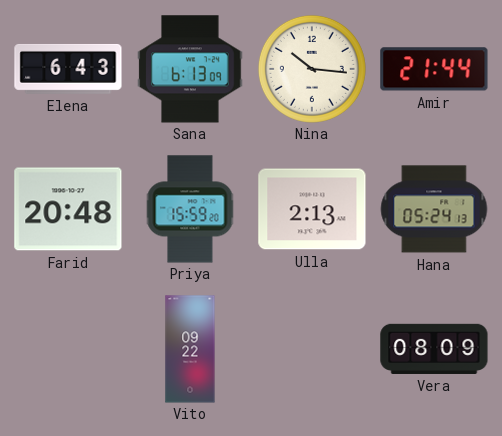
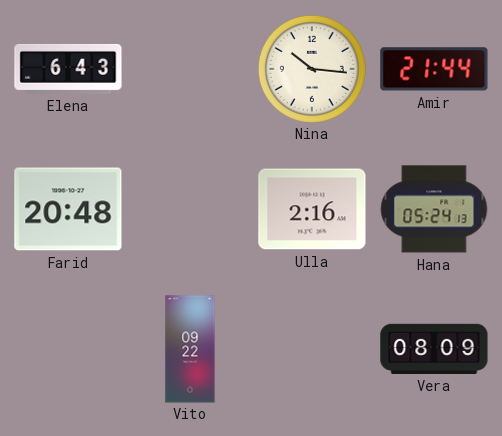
Sana: 6:13 -> none
Priya: 15:59 -> none
Ulla: 2:13 -> 2:16
